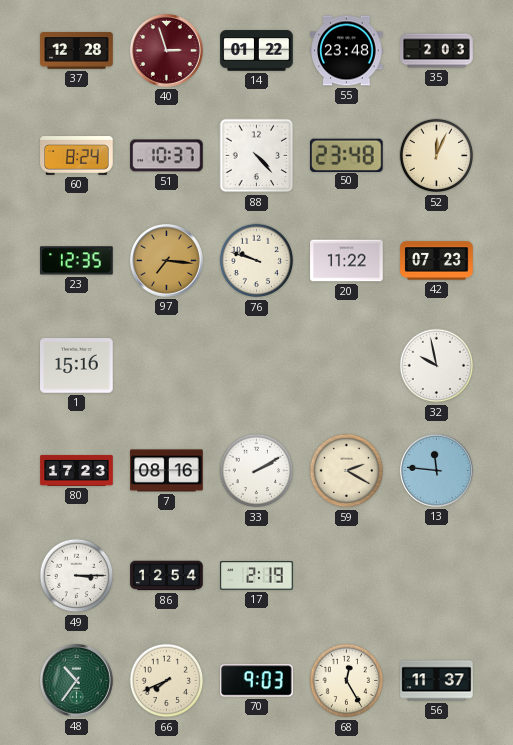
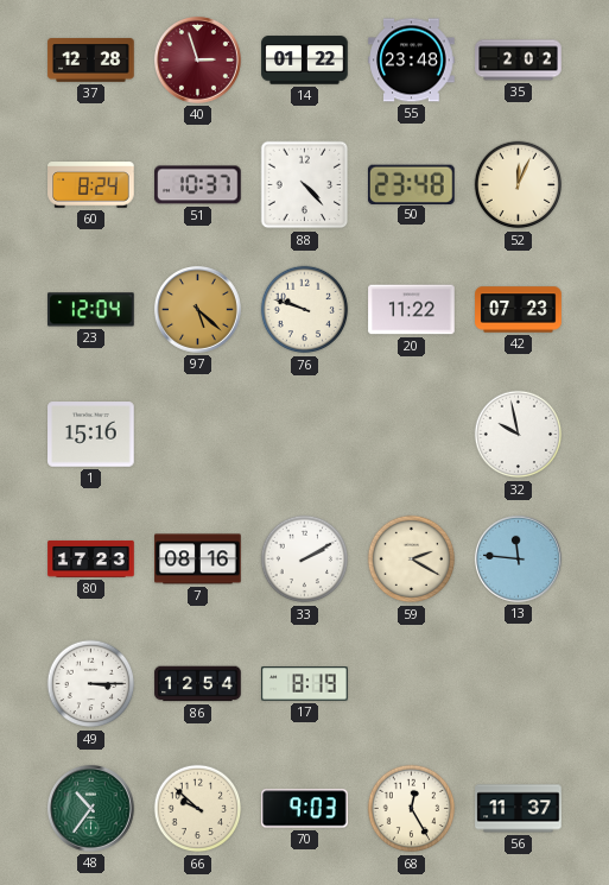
35: 2:03 -> 2:02
23: 12:35 -> 12:04
97: 7:16 -> 5:22
17: 2:19 -> 8:19
66: 7:41 -> 9:52
